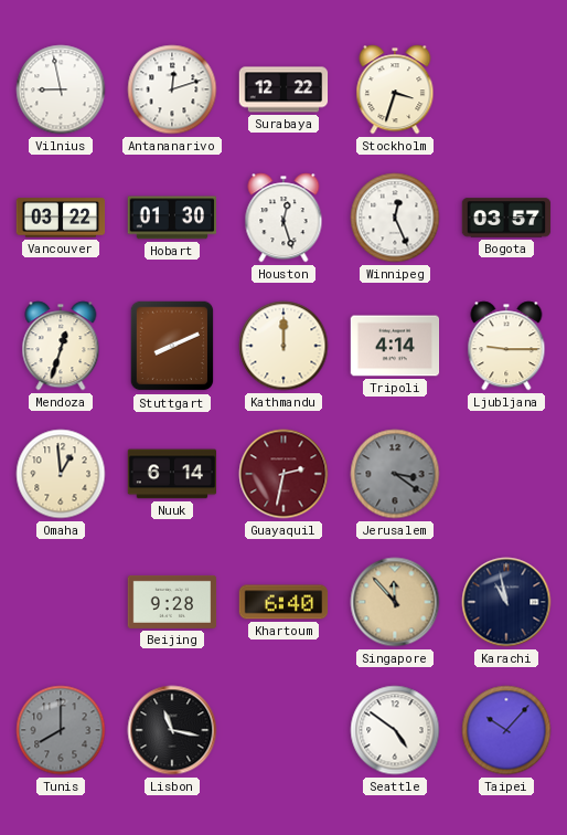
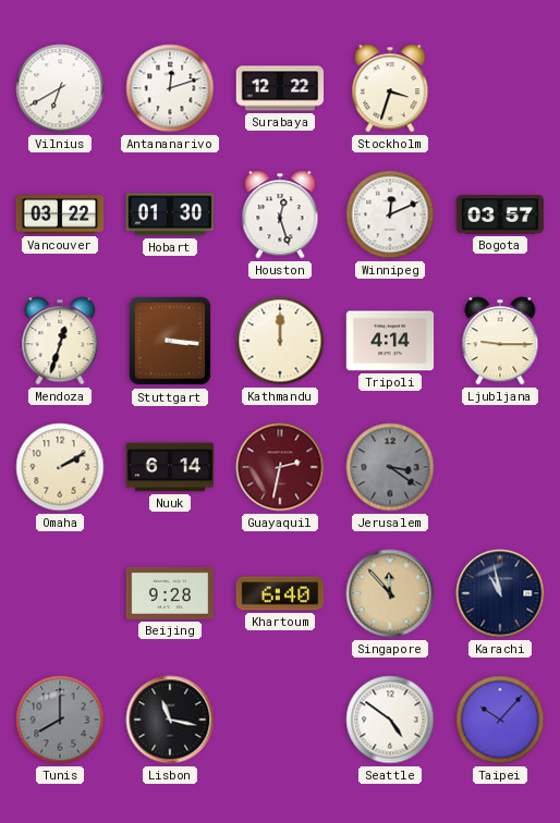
Vilnius: 8:58 -> 6:40
Winnipeg: 12:26 -> 12:11
Stuttgart: 8:11 -> 3:16
Omaha: 12:59 -> 2:10
